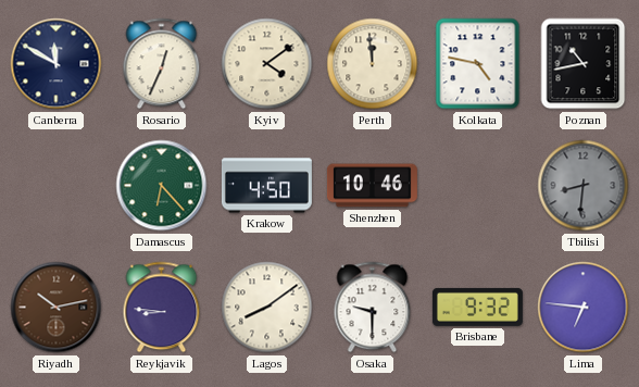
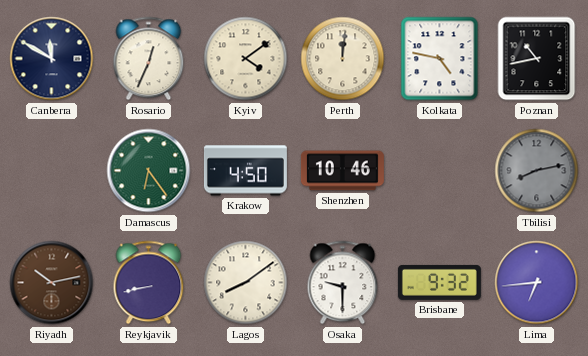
Perth: 11:59 -> 12:01
Damascus: 6:23 -> 6:24
Tbilisi: 8:31 -> 8:13
Reykjavik: 8:46 -> 8:43
Lima: 6:46 -> 6:44
